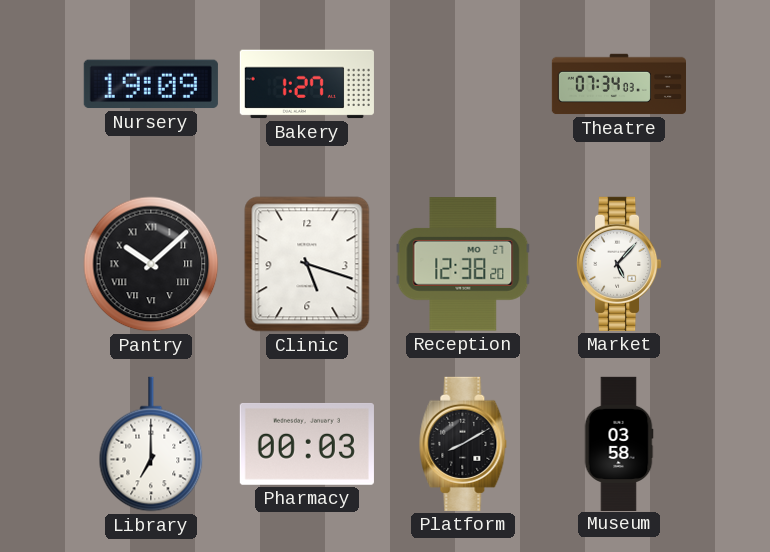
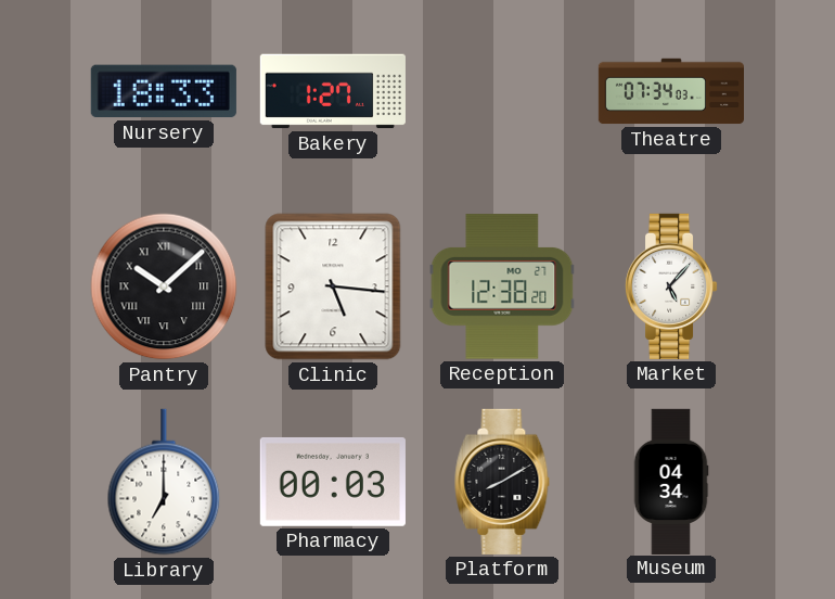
Nursery: 19:09 -> 18:33
Clinic: 5:18 -> 5:16
Museum: 03:58 -> 04:34
